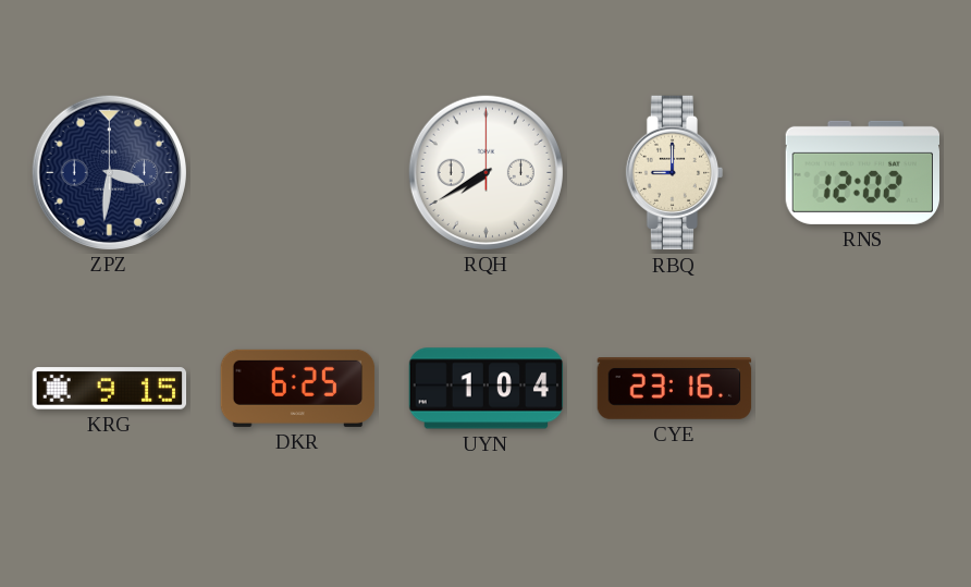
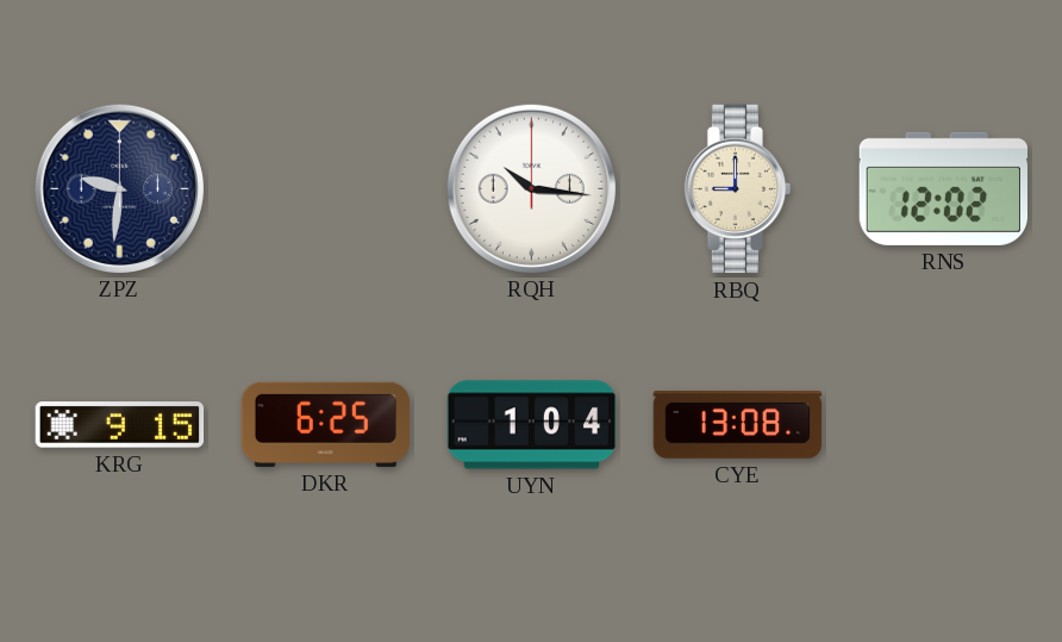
ZPZ: 3:31 -> 9:31
RQH: 7:40 -> 10:16
CYE: 23:16 -> 13:08
